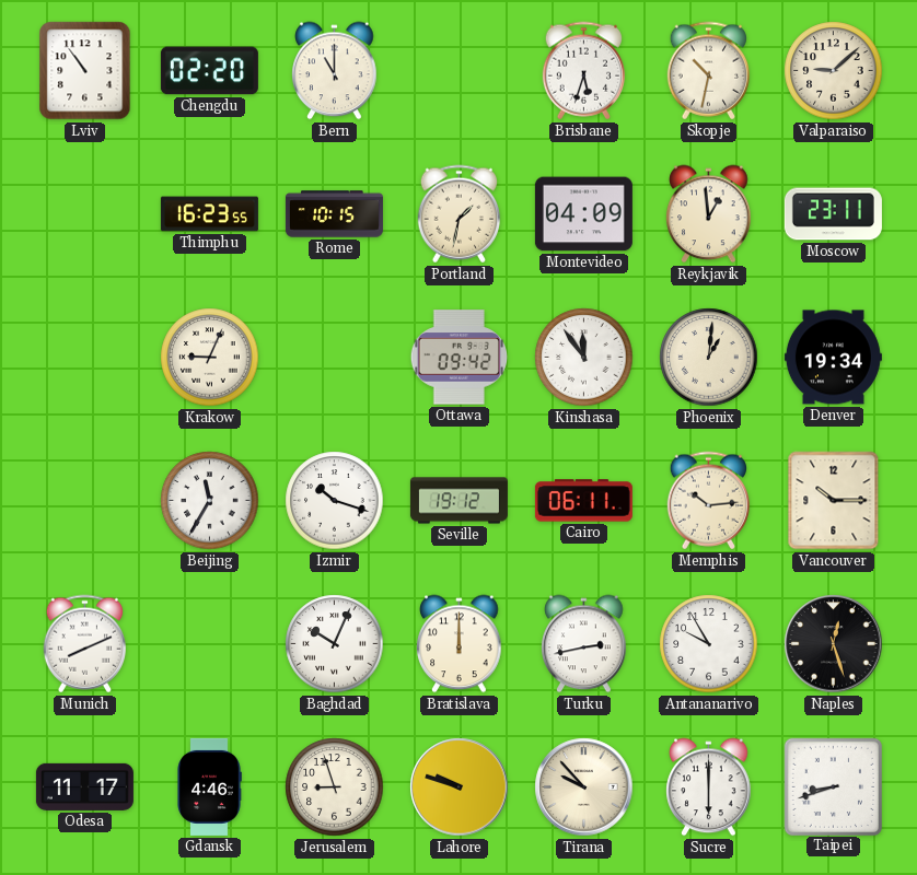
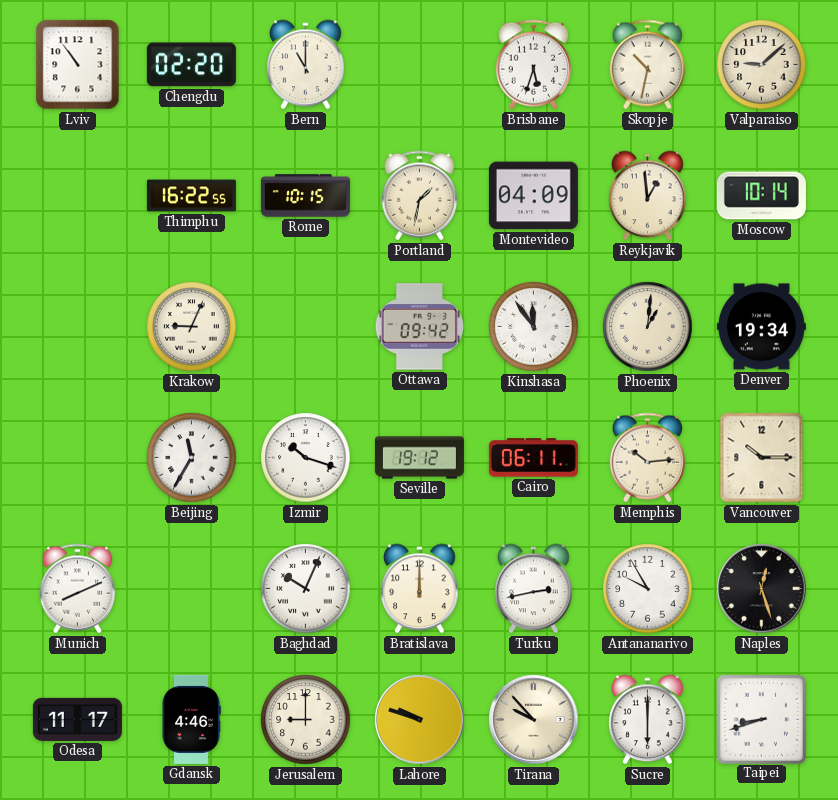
Thimphu: 16:23 -> 16:22
Moscow: 23:11 -> 10:14
Jerusalem: 8:57 -> 9:00
